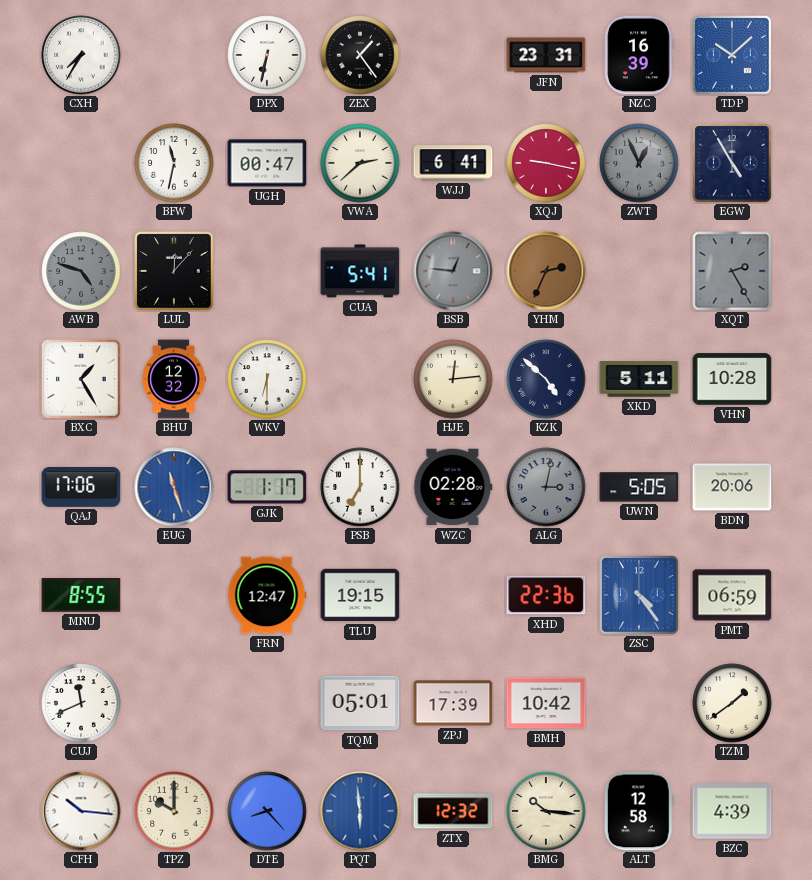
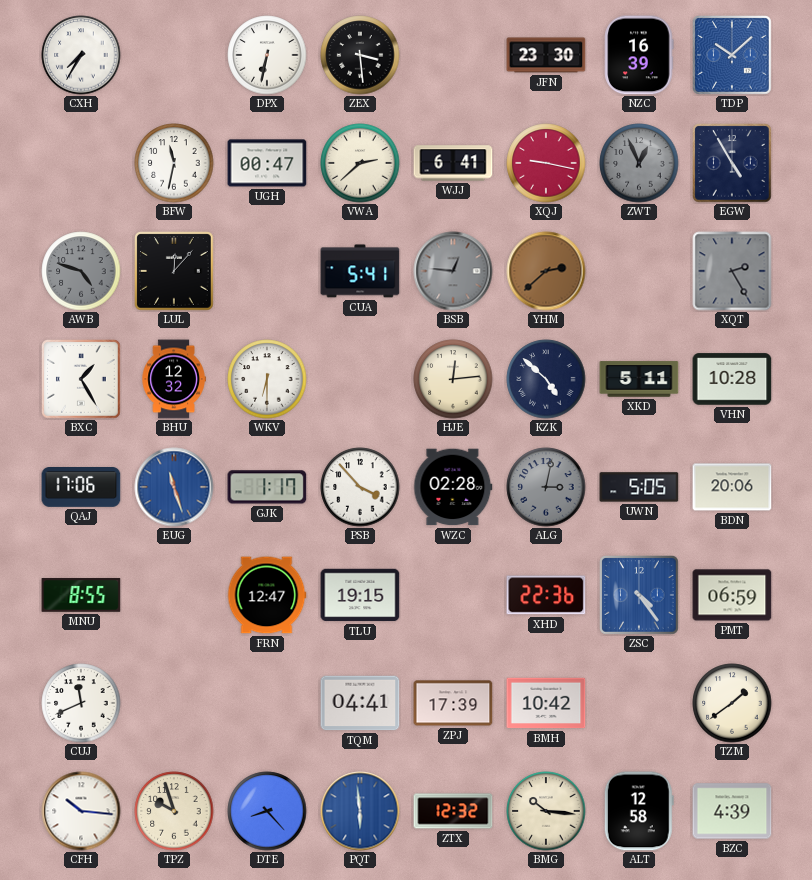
ZEX: 1:24 -> 3:29
JFN: 23:31 -> 23:30
YHM: 2:34 -> 2:38
PSB: 7:00 -> 3:53
TQM: 05:01 -> 04:41
TPZ: 10:00 -> 9:57
